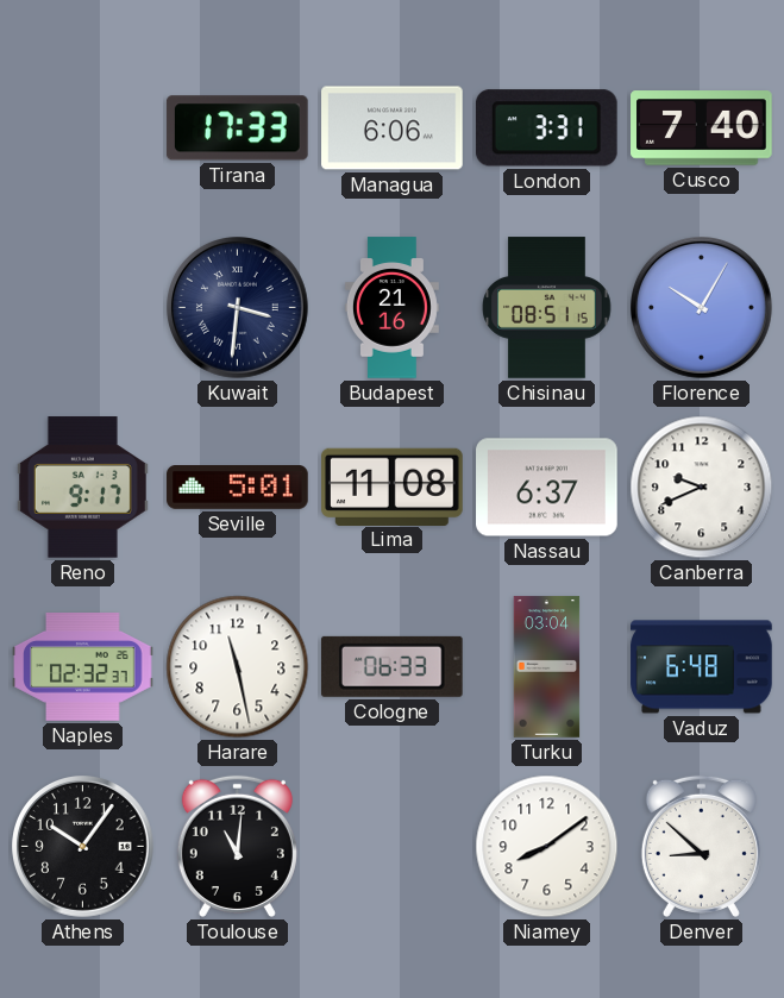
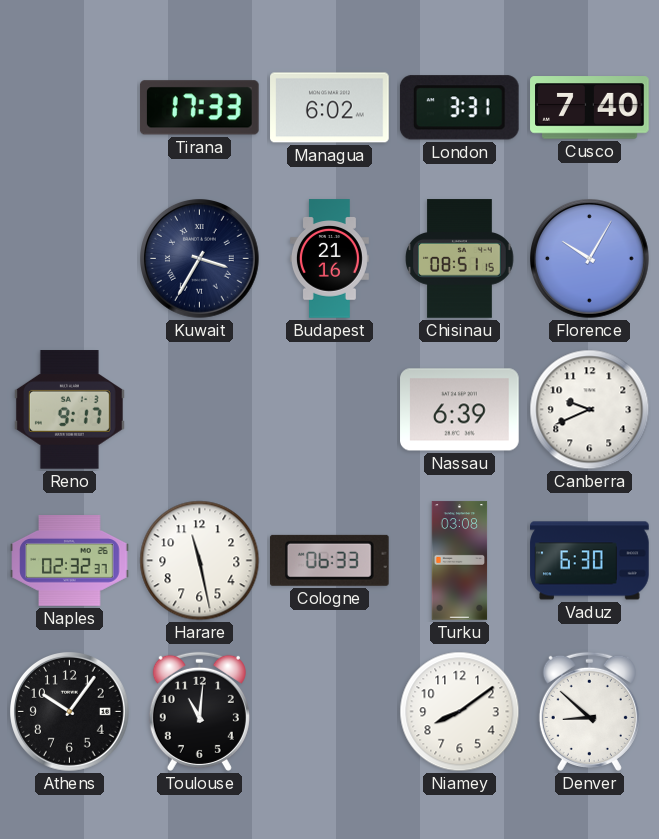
Managua: 6:06 -> 6:02
Kuwait: 3:31 -> 3:35
Seville: 5:01 -> none
Lima: 11:08 -> none
Nassau: 6:37 -> 6:39
Turku: 03:04 -> 03:08
Vaduz: 6:48 -> 6:30
